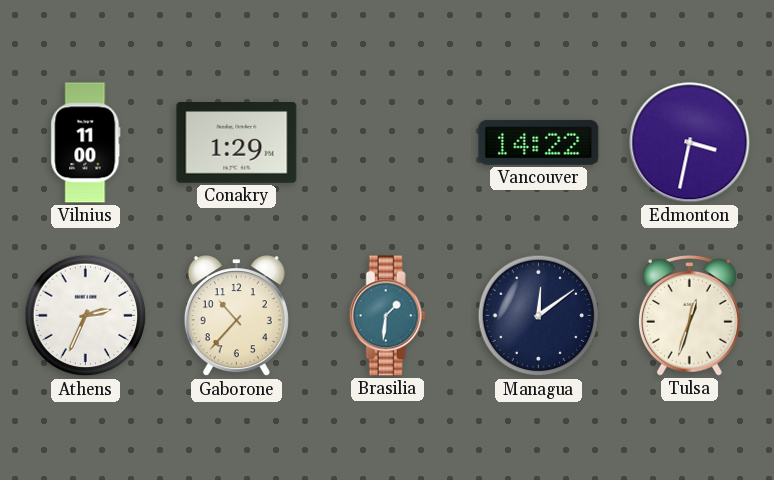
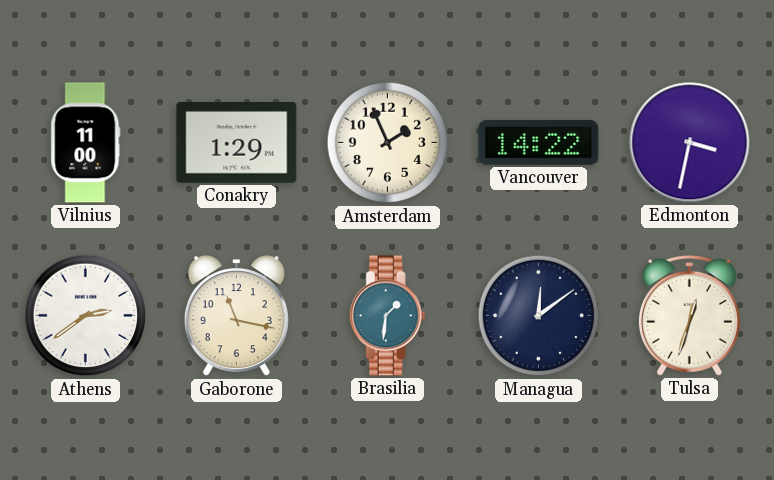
Amsterdam: none -> 1:56
Athens: 2:34 -> 2:39
Gaborone: 10:37 -> 11:17
